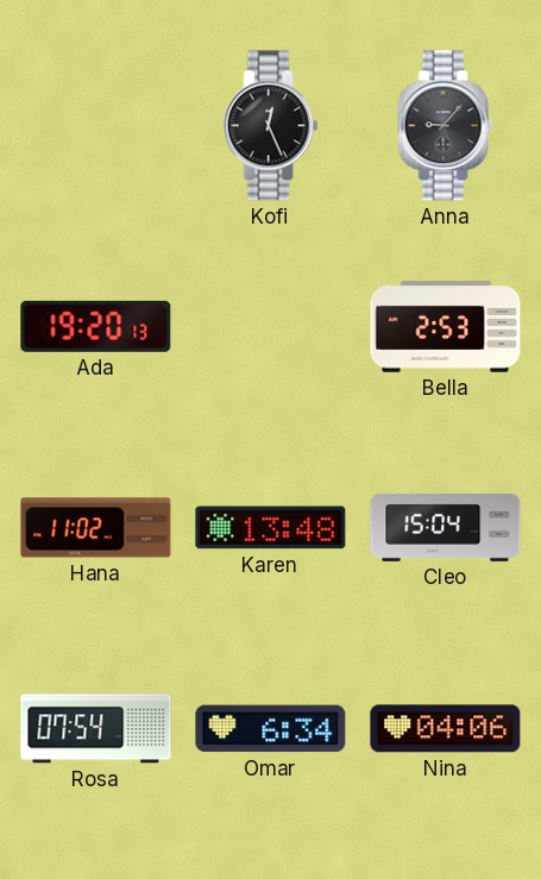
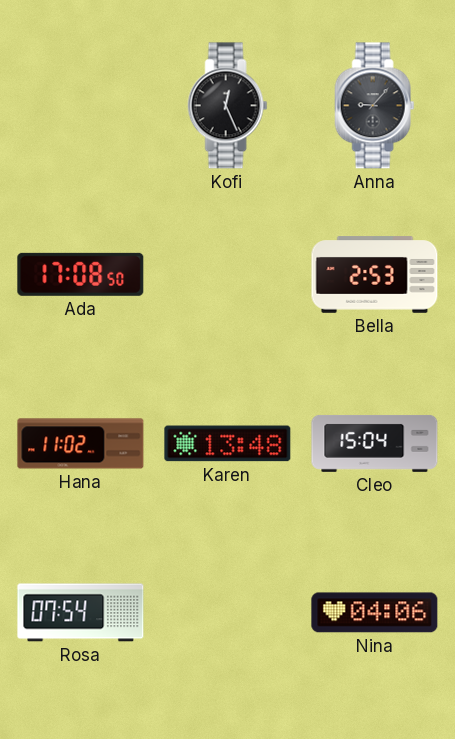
Ada: 19:20 -> 17:08
Omar: 6:34 -> none
